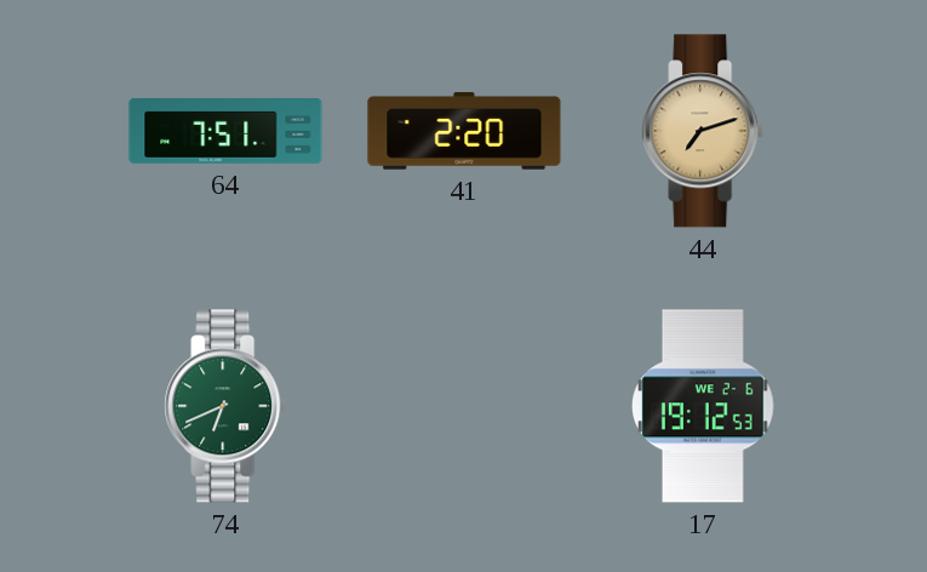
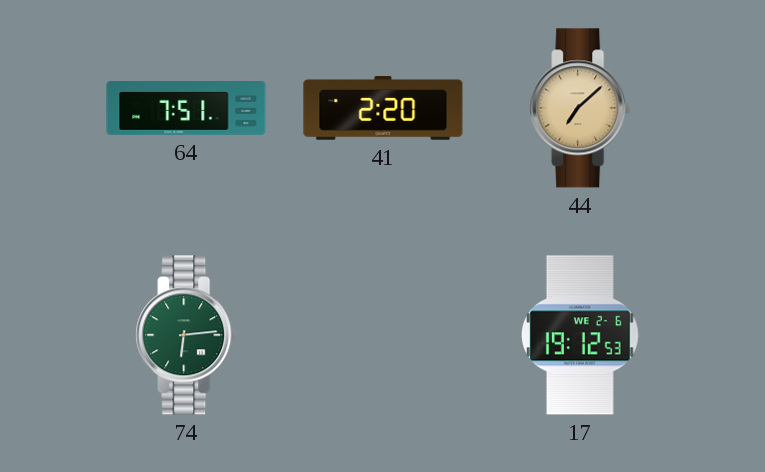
44: 7:12 -> 7:08
74: 6:41 -> 6:14
